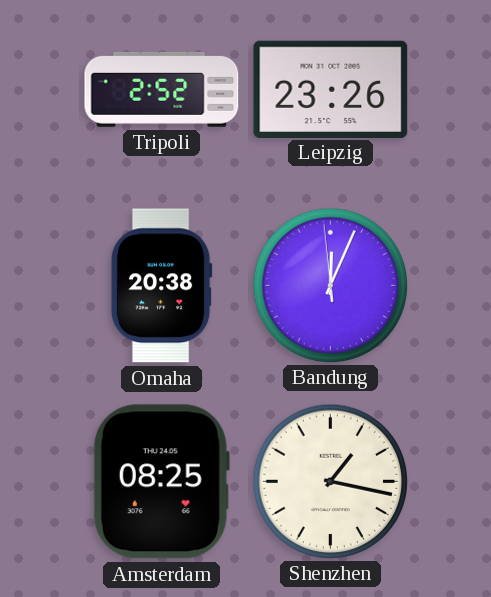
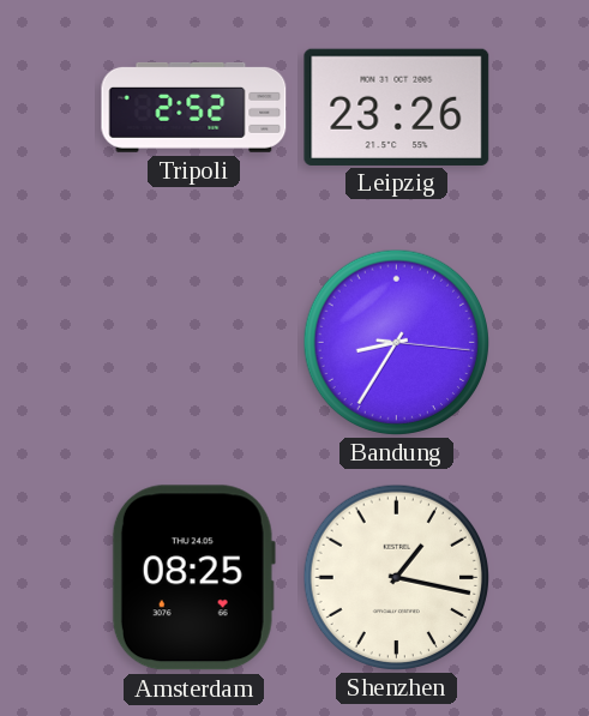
Omaha: 20:38 -> none
Bandung: 12:03 -> 8:35
